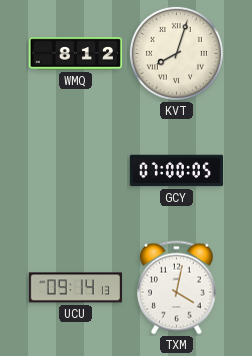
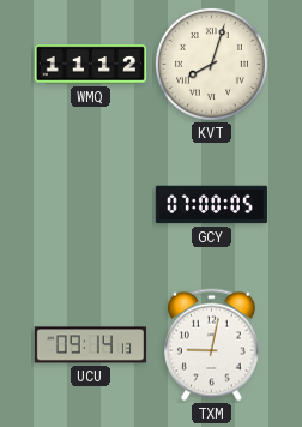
WMQ: 8:12 -> 11:12
TXM: 4:02 -> 9:02
